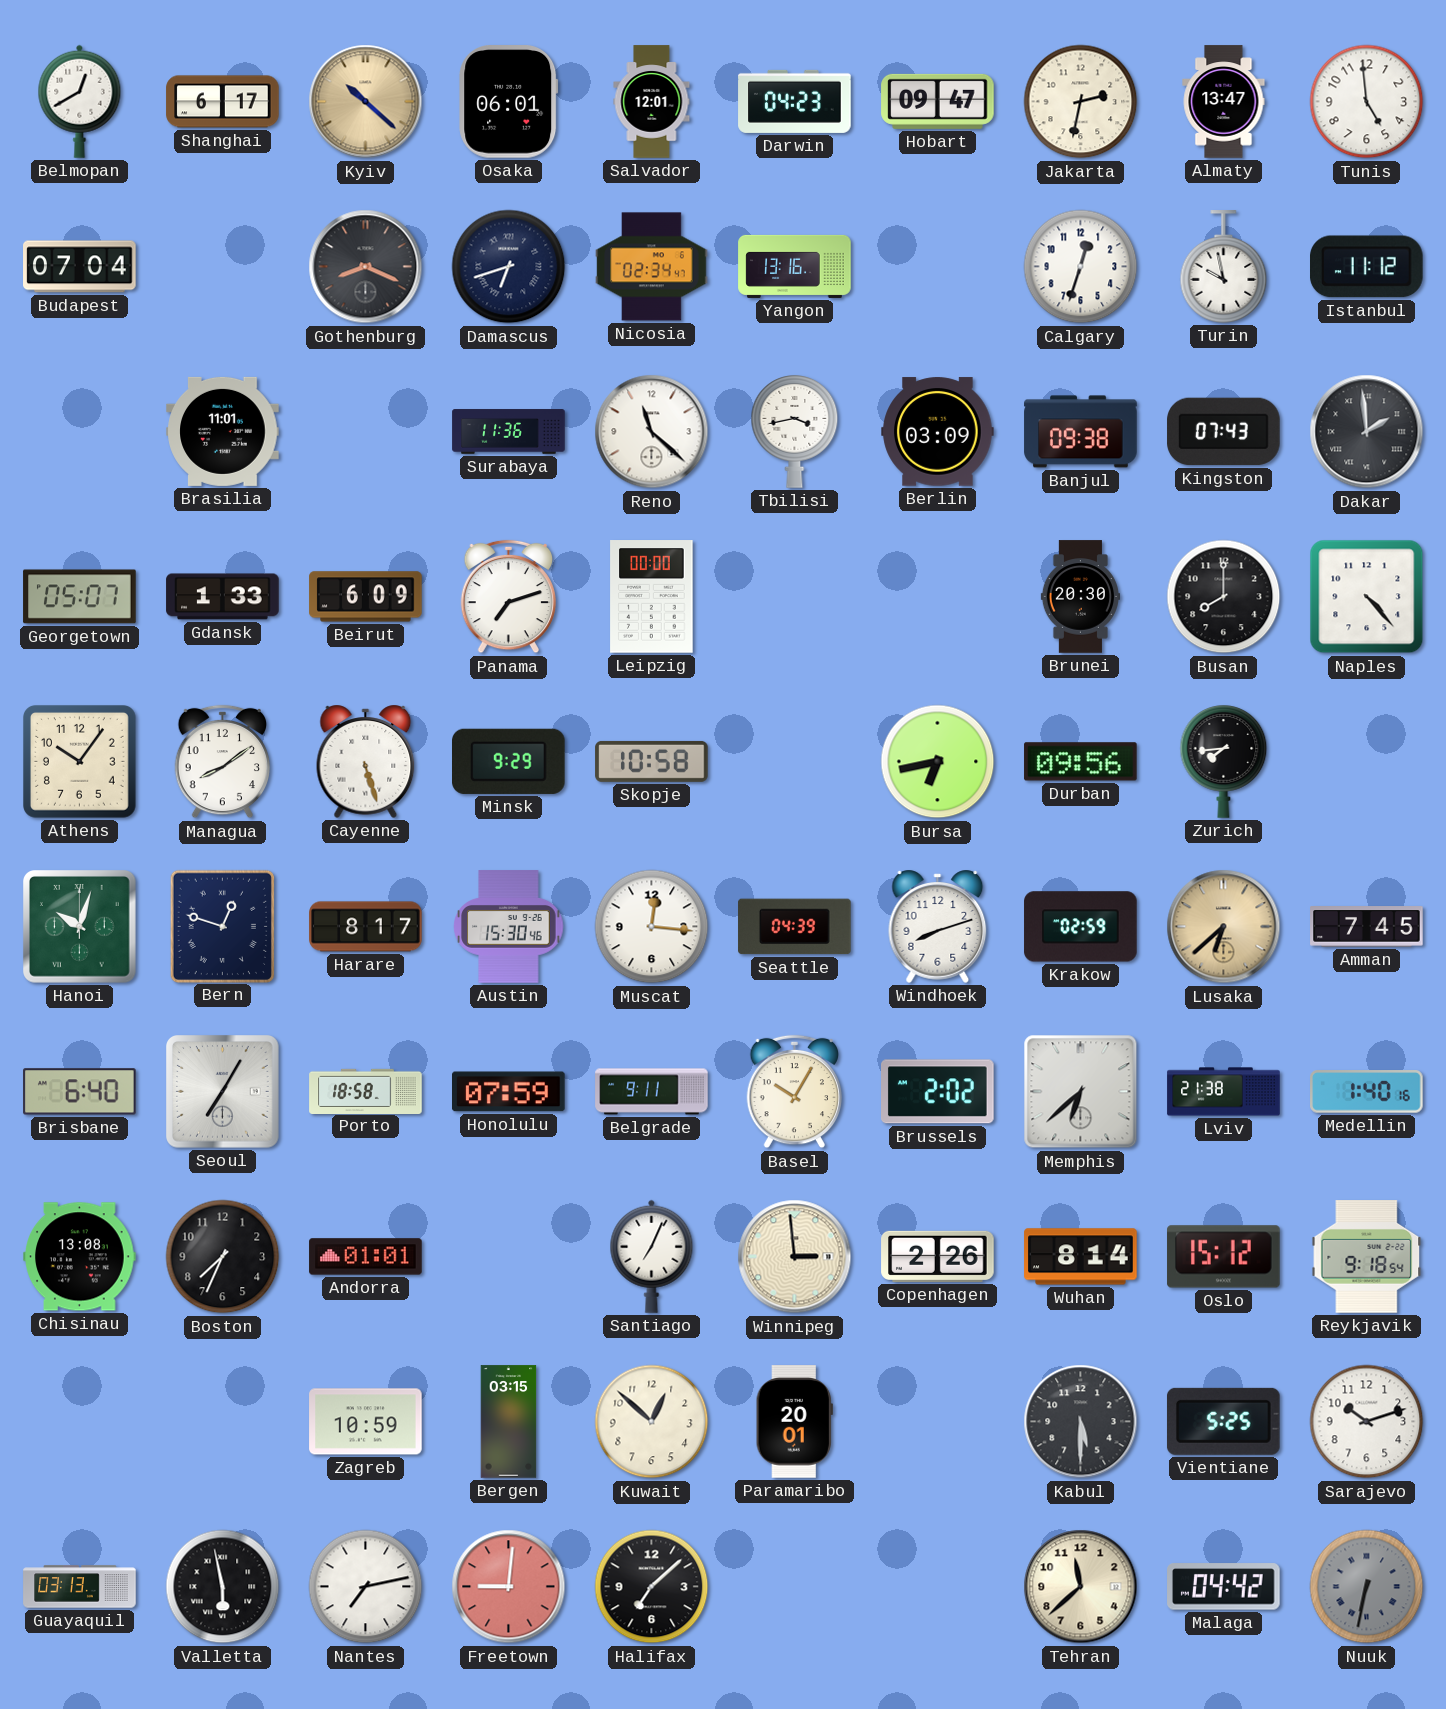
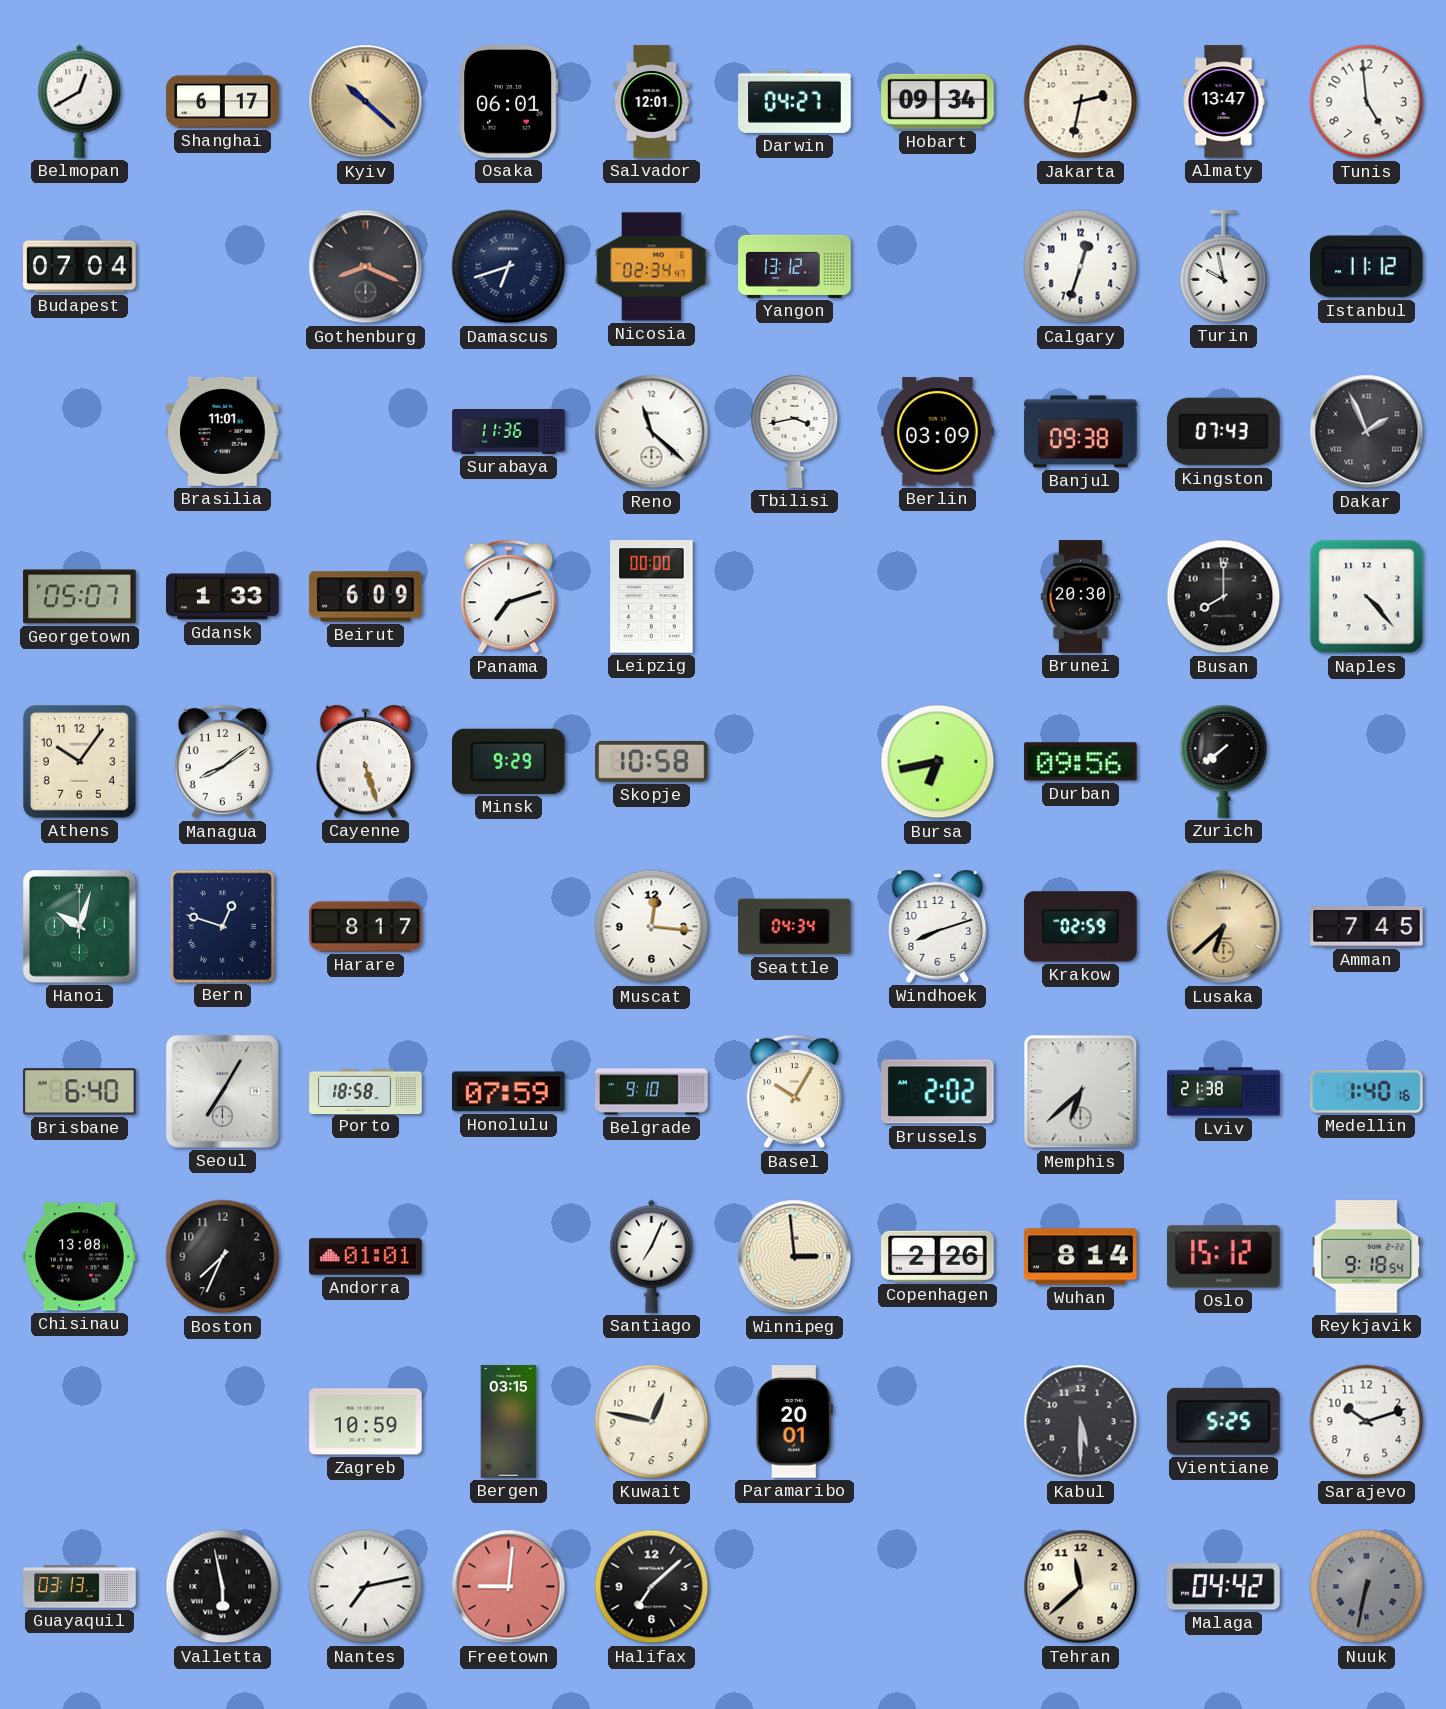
Darwin: 04:23 -> 04:27
Hobart: 09:47 -> 09:34
Yangon: 13:16 -> 13:12
Dakar: 1:59 -> 1:56
Zurich: 7:44 -> 7:39
Austin: 15:30 -> none
Seattle: 04:39 -> 04:34
Belgrade: 9:11 -> 9:10
Kuwait: 12:52 -> 12:47
